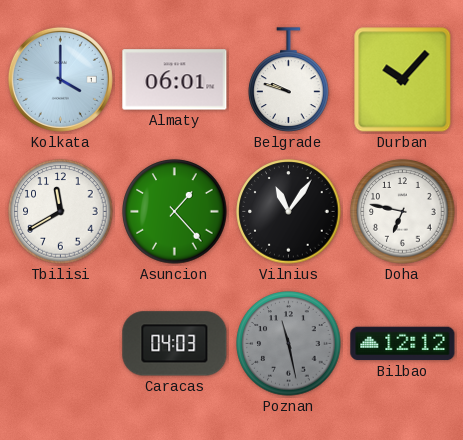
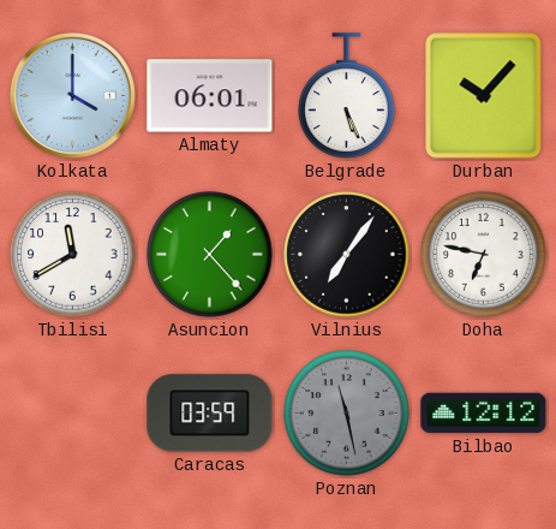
Belgrade: 9:48 -> 5:26
Vilnius: 11:06 -> 7:06
Caracas: 04:03 -> 03:59
